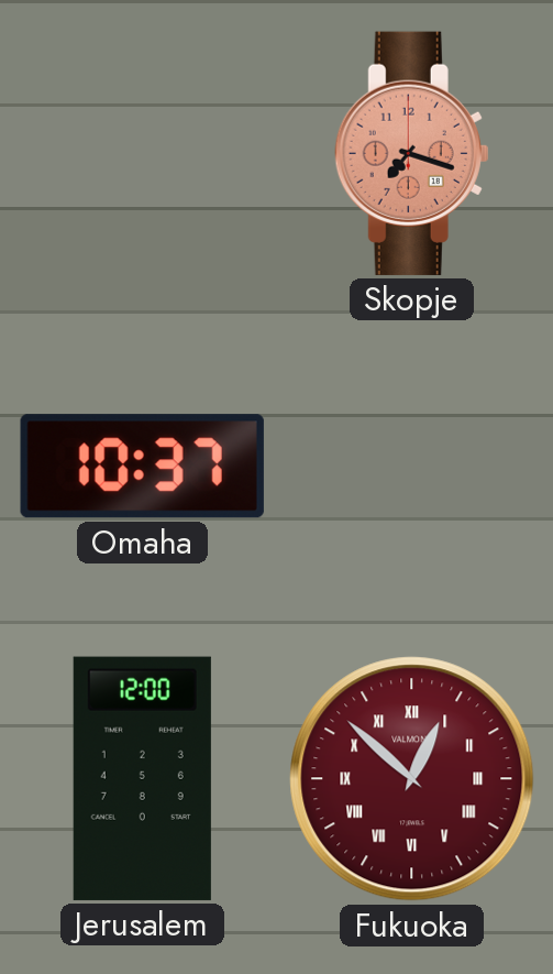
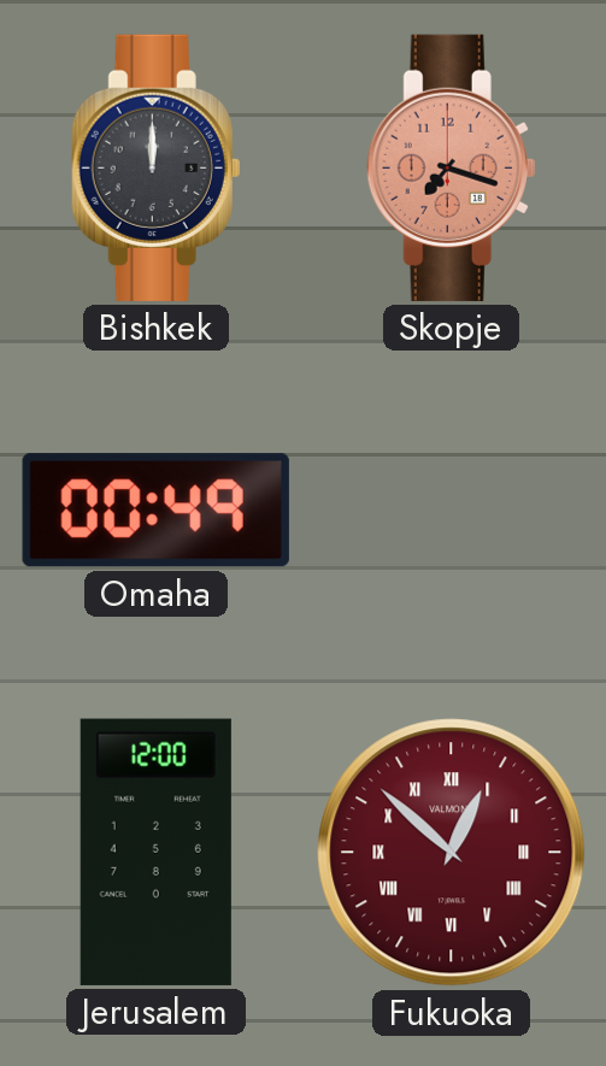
Bishkek: none -> 12:00
Omaha: 10:37 -> 00:49
